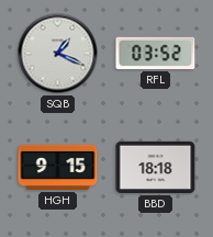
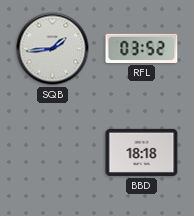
SQB: 1:19 -> 1:44
HGH: 9:15 -> none
